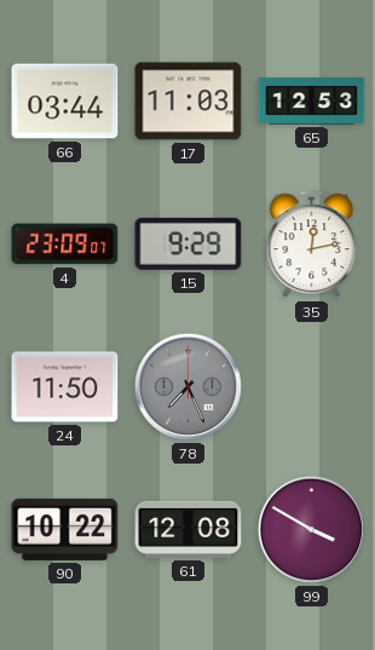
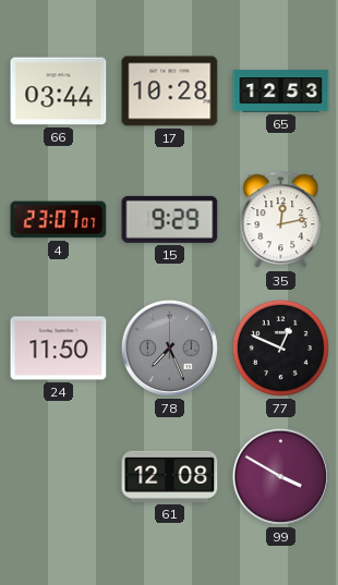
17: 11:03 -> 10:28
4: 23:09 -> 23:07
77: none -> 12:49
90: 10:22 -> none
